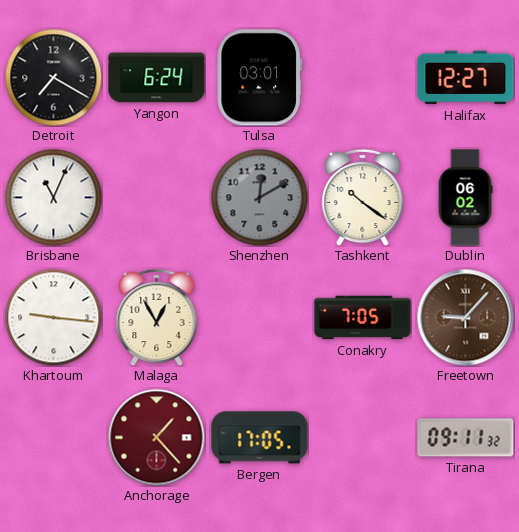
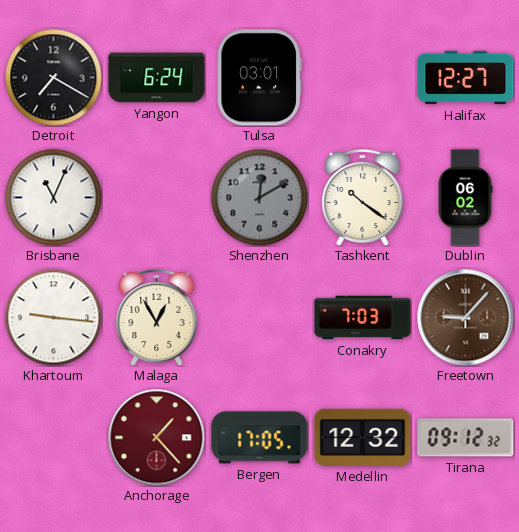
Conakry: 7:05 -> 7:03
Medellin: none -> 12:32
Tirana: 09:11 -> 09:12
